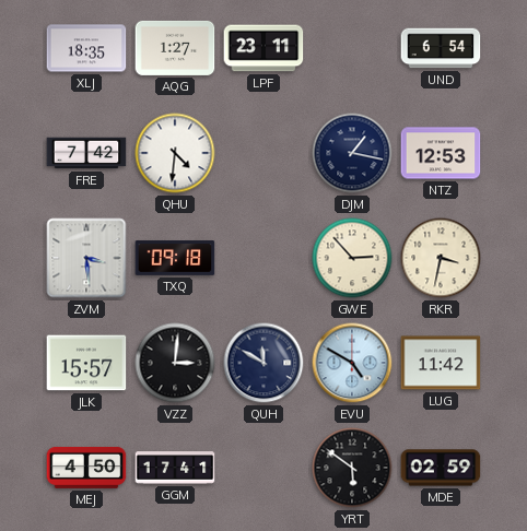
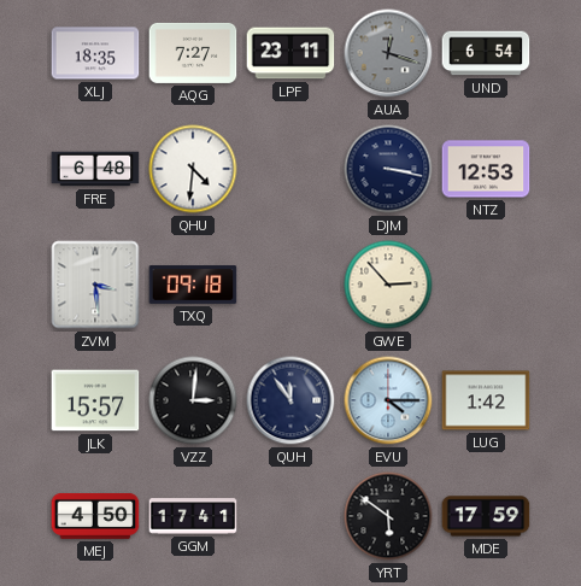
AQG: 1:27 -> 7:27
AUA: none -> 12:18
FRE: 7:42 -> 6:48
DJM: 1:17 -> 3:17
RKR: 3:32 -> none
QUH: 11:50 -> 11:54
EVU: 4:50 -> 4:15
LUG: 11:42 -> 1:42
MDE: 02:59 -> 17:59
